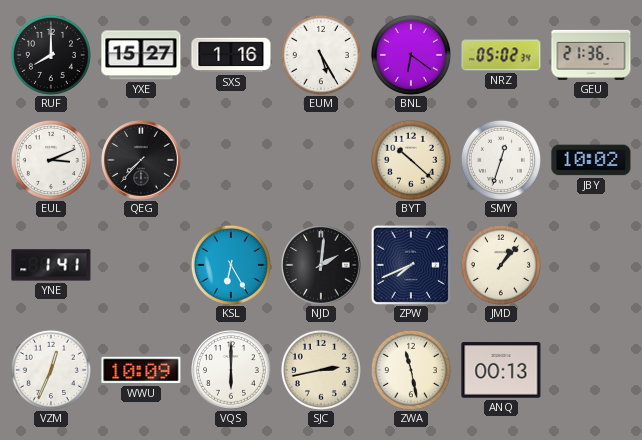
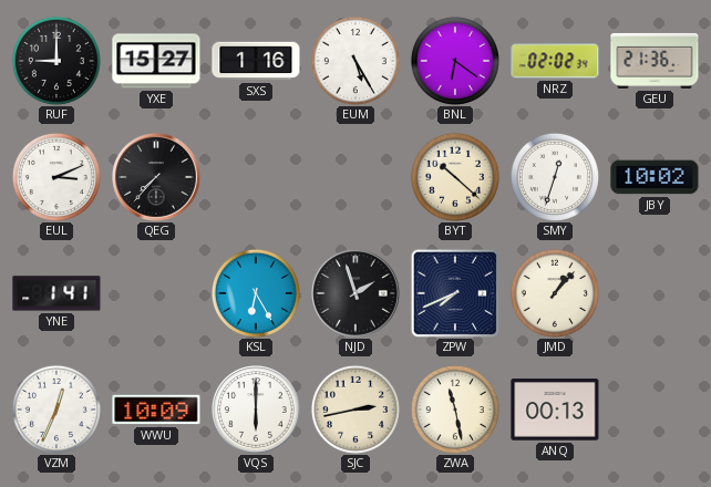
RUF: 8:00 -> 9:00
NRZ: 05:02 -> 02:02
NJD: 2:01 -> 1:57
